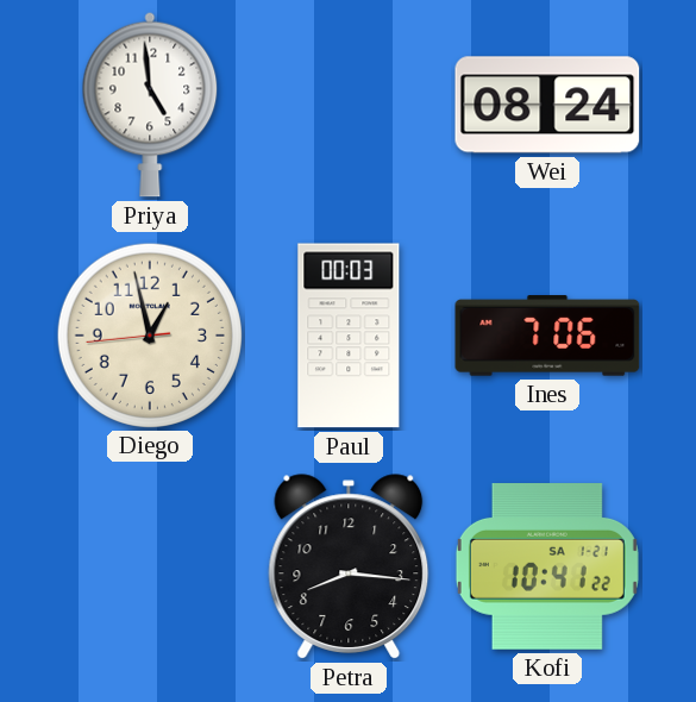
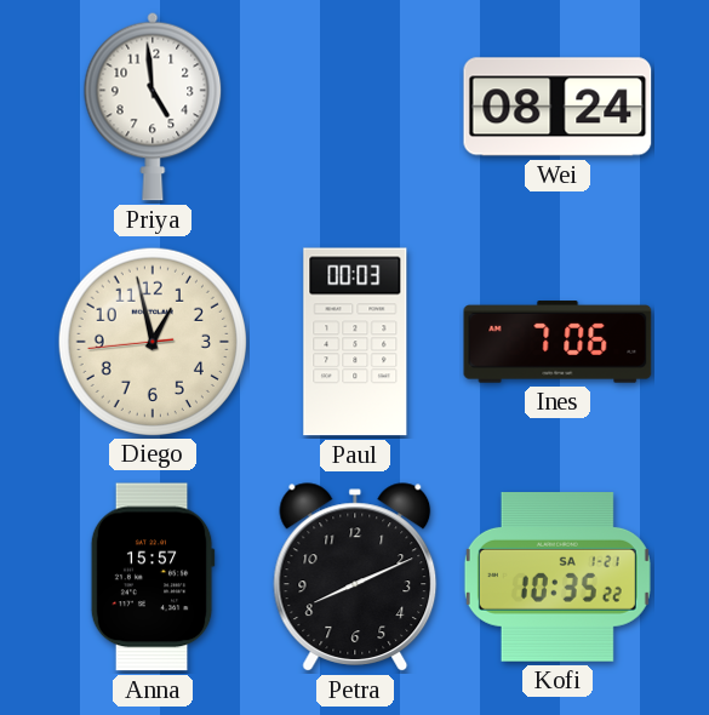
Anna: none -> 15:57
Petra: 8:16 -> 8:11
Kofi: 10:41 -> 10:35
